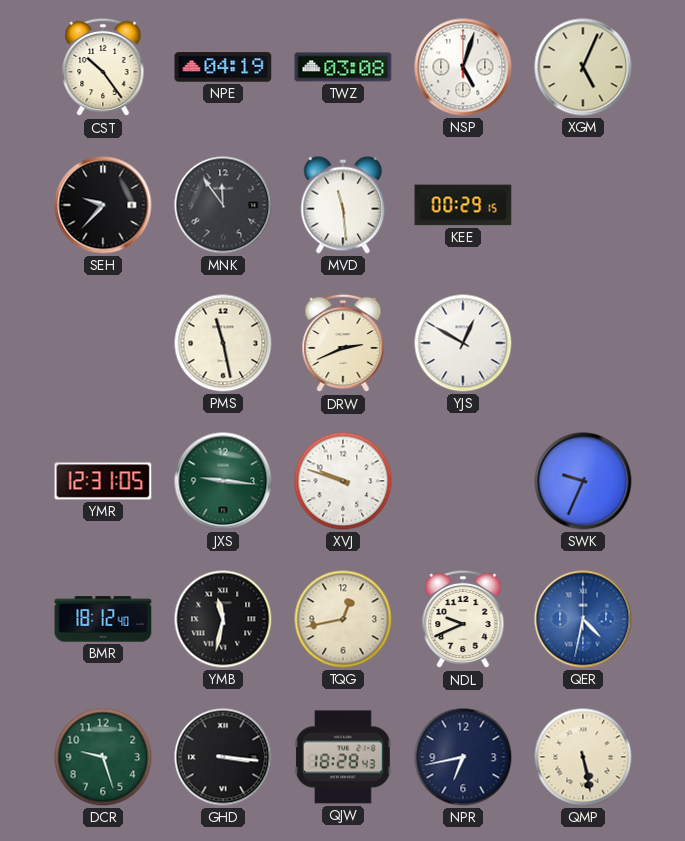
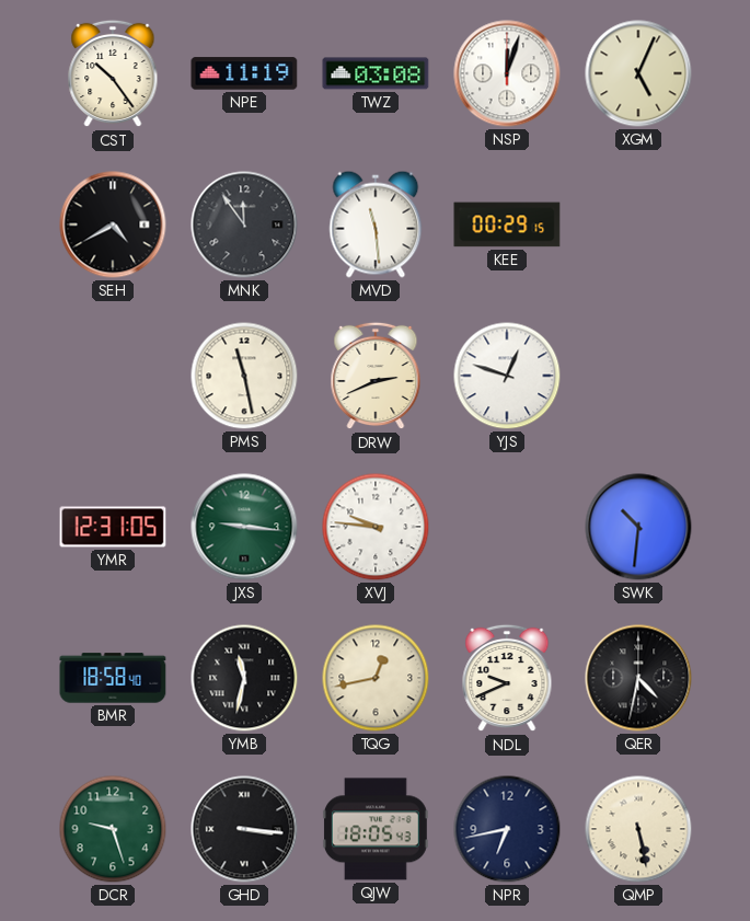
NPE: 04:19 -> 11:19
NSP: 5:03 -> 12:03
SEH: 9:37 -> 4:40
YJS: 12:50 -> 12:48
XVJ: 9:48 -> 9:46
SWK: 9:34 -> 10:31
BMR: 18:12 -> 18:58
QER dial: blue -> black
QJW: 18:28 -> 18:05
